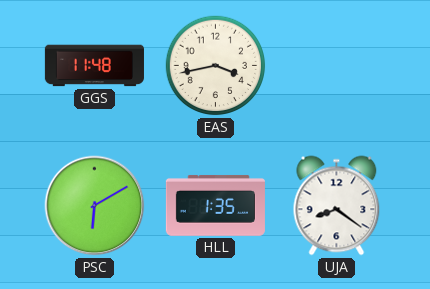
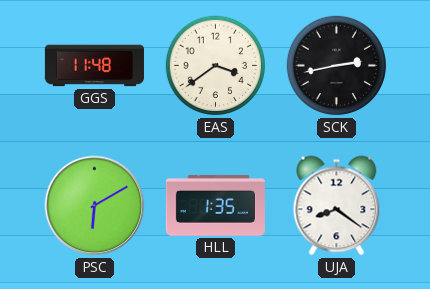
EAS: 3:43 -> 3:39
SCK: none -> 2:43
